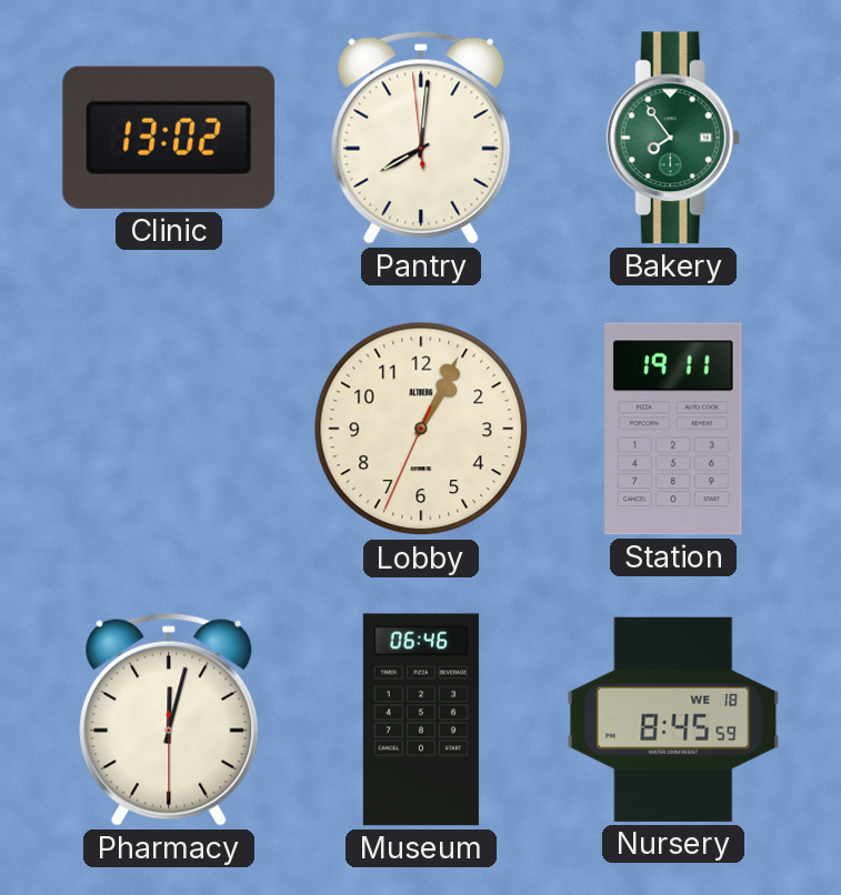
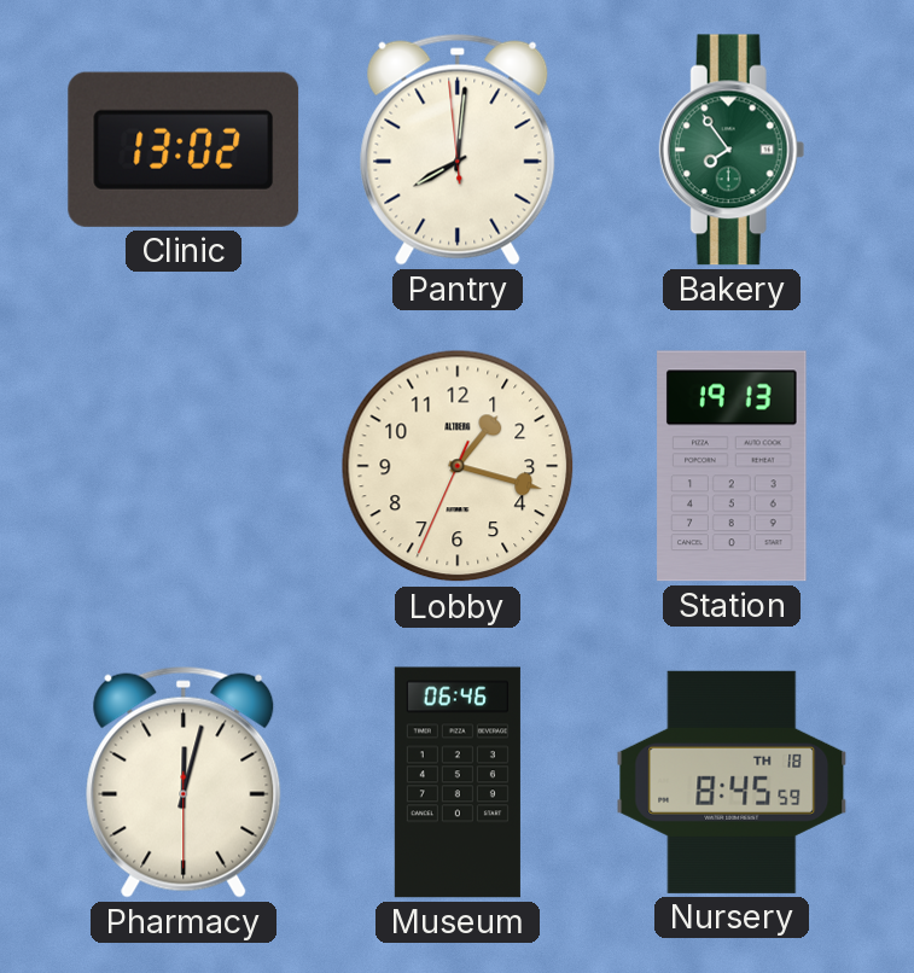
Lobby: 1:04 -> 1:17
Station: 19:11 -> 19:13
Nursery date: WE 18 -> TH 18
